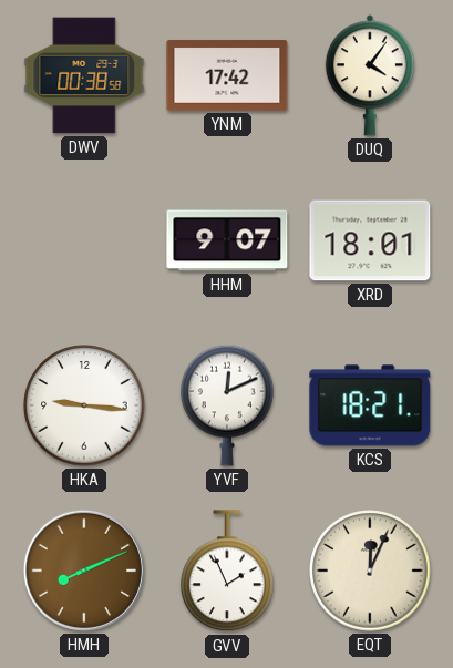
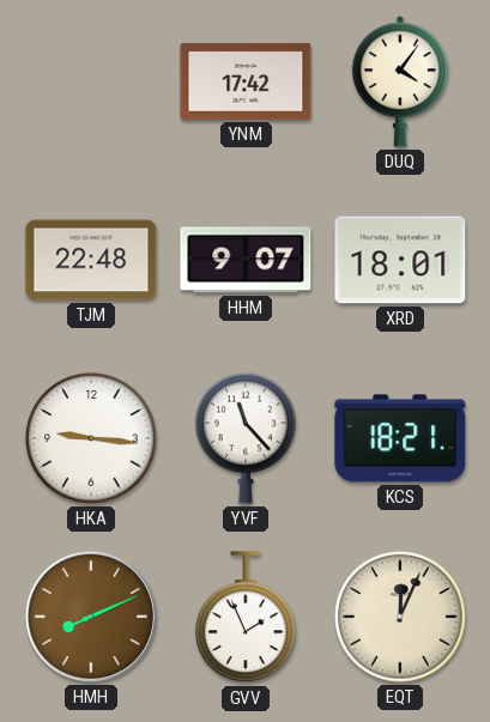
DWV: 00:38 -> none
TJM: none -> 22:48
YVF: 12:11 -> 11:23
